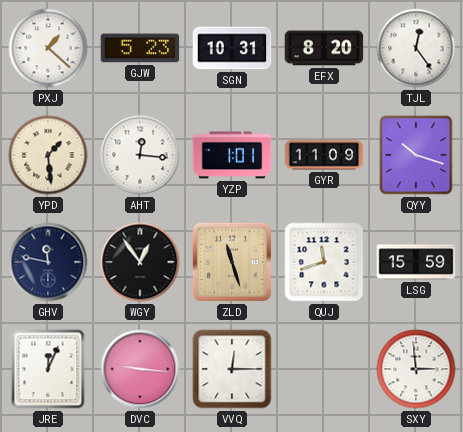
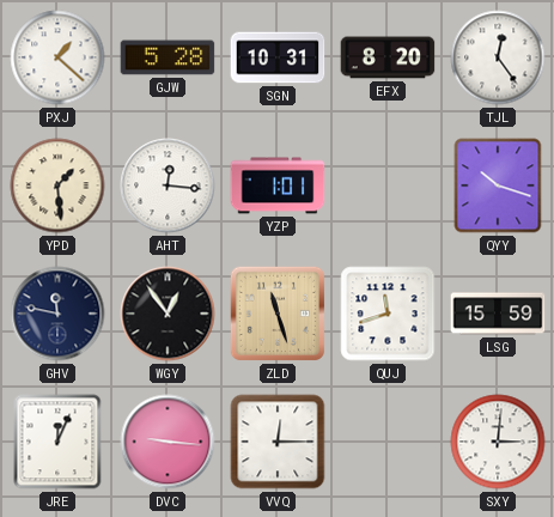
GJW: 5:23 -> 5:28
GYR: 11:09 -> none
SXY: 2:59 -> 3:01
